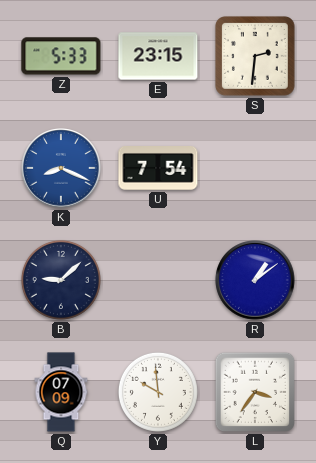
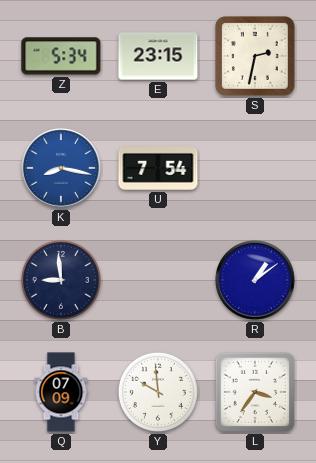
Z: 5:33 -> 5:34
S: 2:31 -> 2:32
K: 8:19 -> 8:17
B: 9:08 -> 8:59
